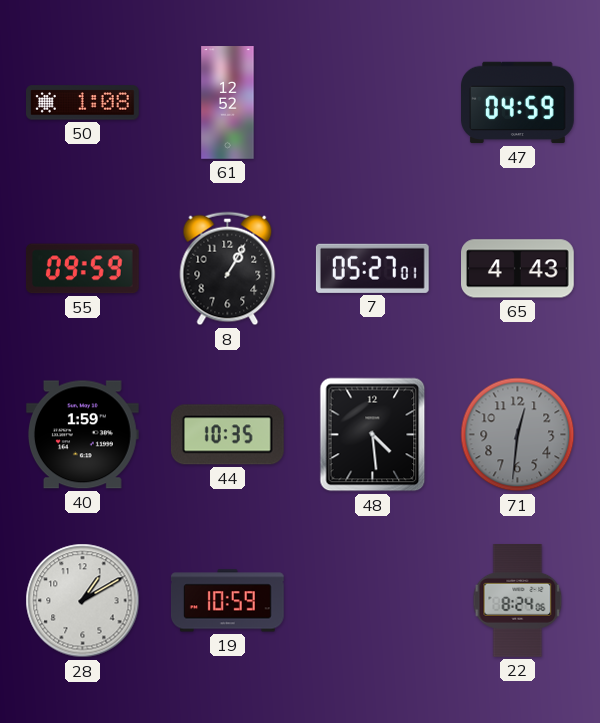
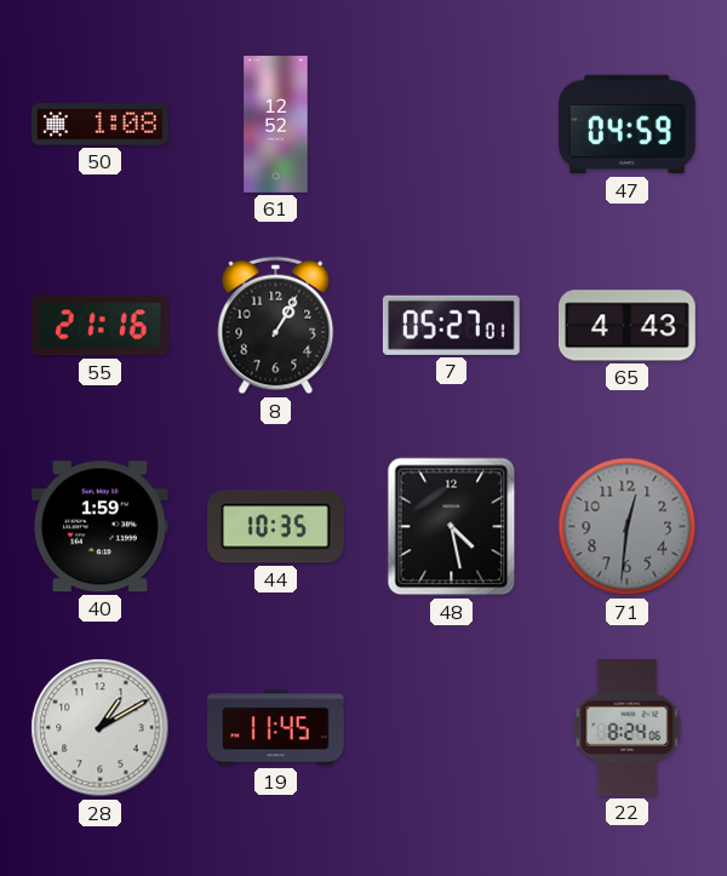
55: 09:59 -> 21:16
48: 4:29 -> 4:28
19: 10:59 -> 11:45
